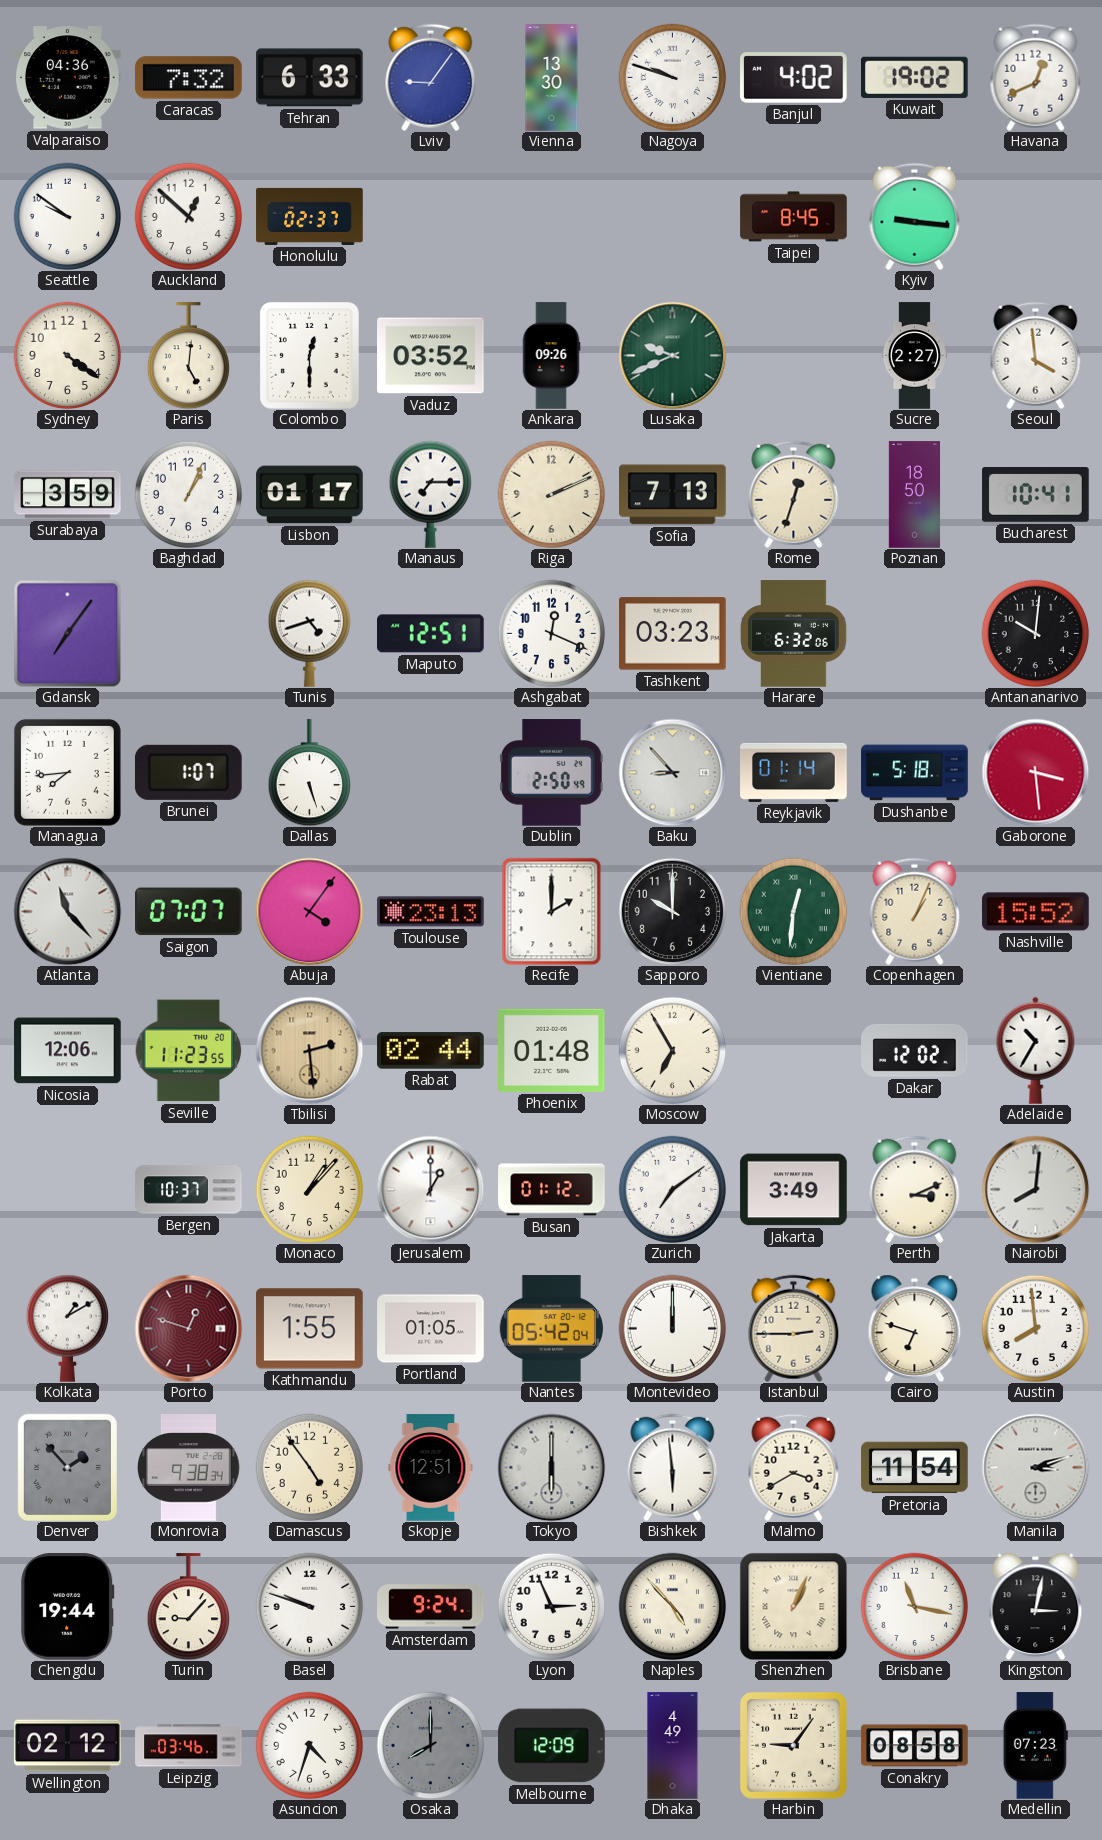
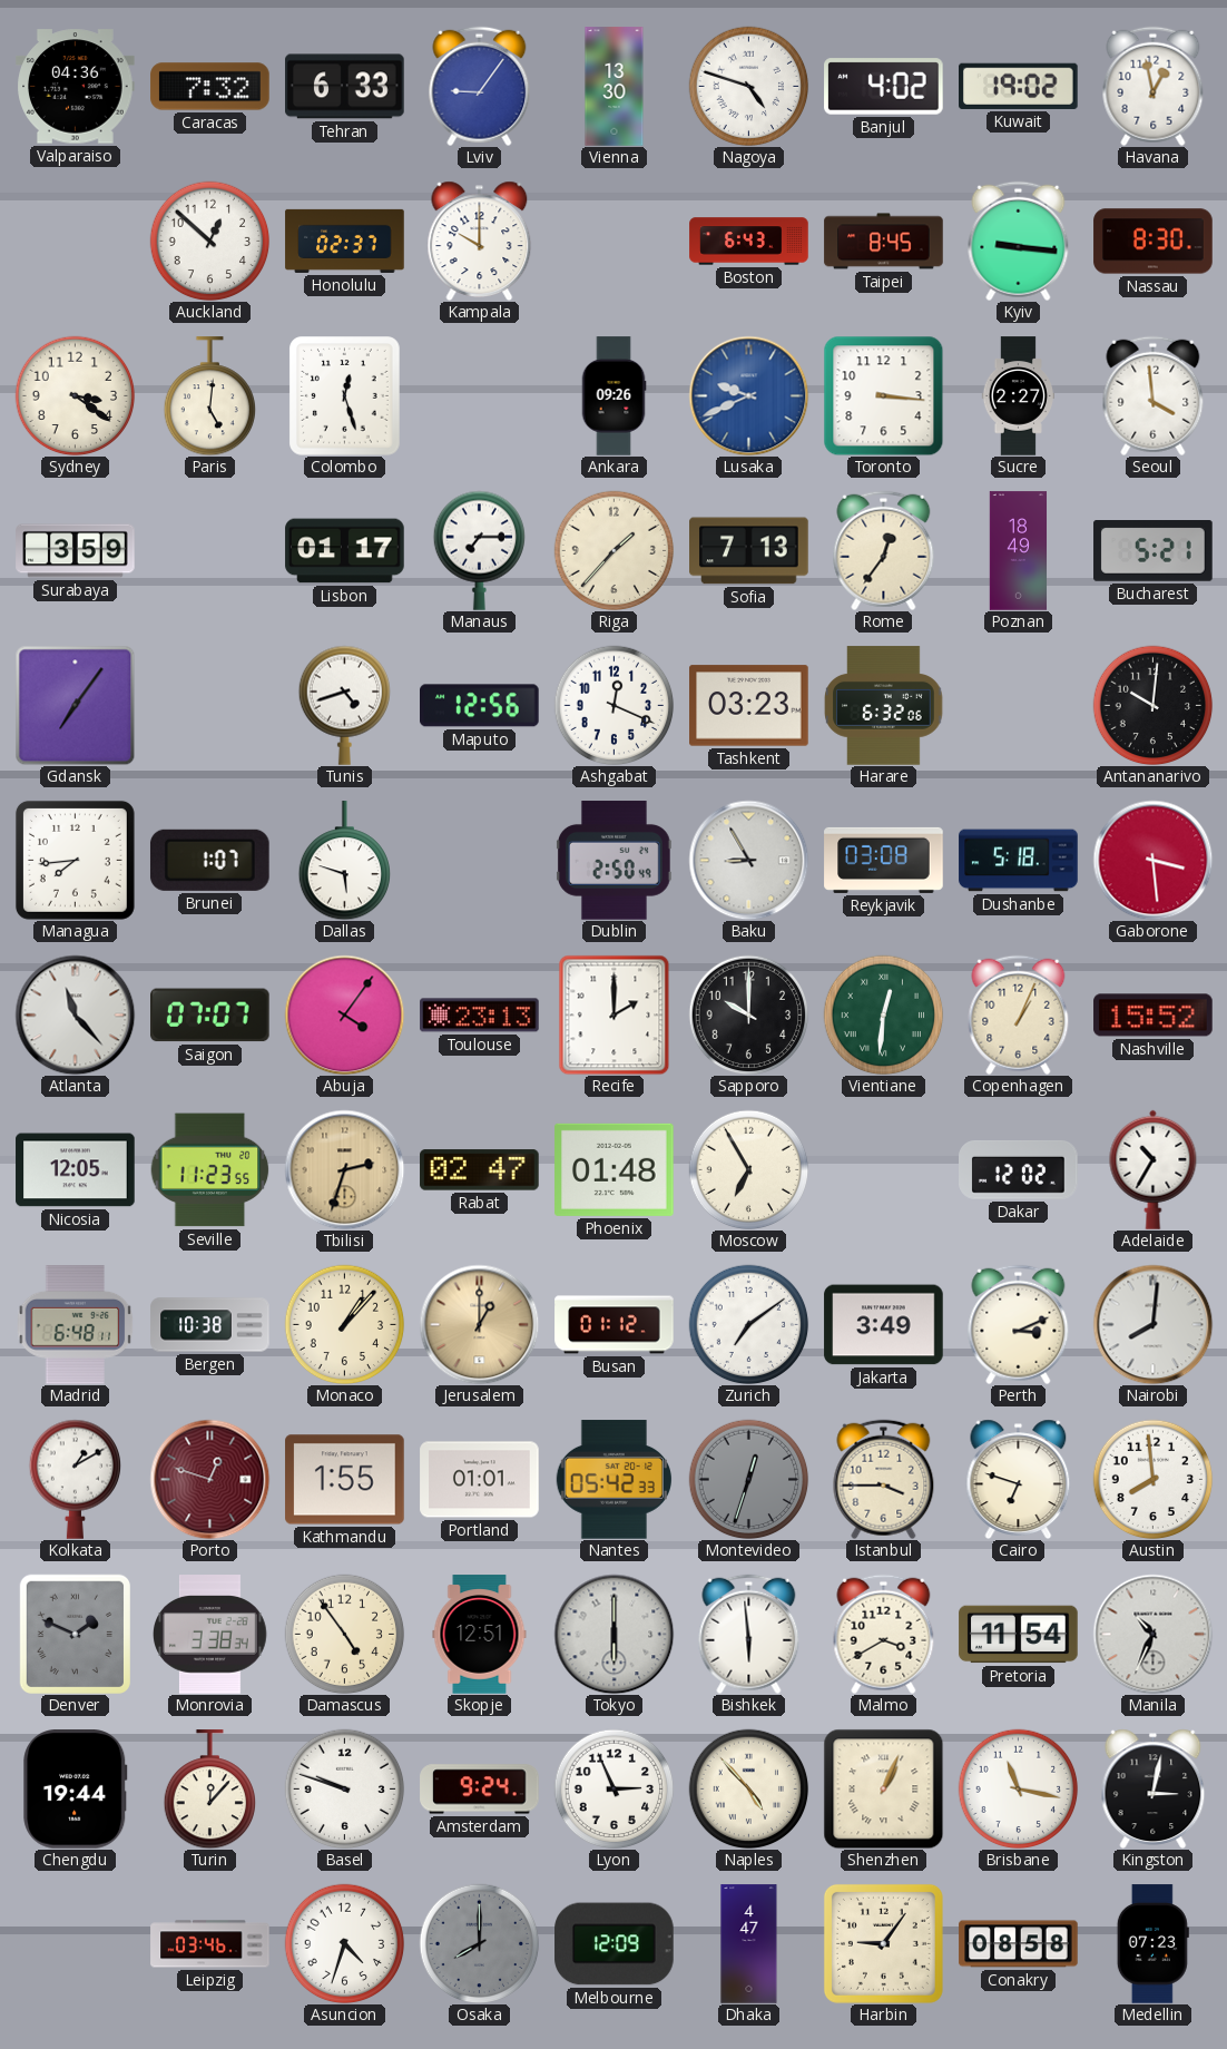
Nagoya: 9:48 -> 4:48
Havana: 12:41 -> 12:58
Seattle: 9:51 -> none
Kampala: none -> 10:00
Boston: none -> 6:43
Nassau: none -> 8:30
Sydney: 4:21 -> 3:21
Colombo: 12:30 -> 12:27
Vaduz: 03:52 -> none
Lusaka dial: green -> blue
Toronto: none -> 3:16
Baghdad: 1:04 -> none
Riga: 2:11 -> 1:37
Rome: 12:33 -> 12:36
Poznan: 18:50 -> 18:49
Bucharest: 10:41 -> 5:21
Maputo: 12:51 -> 12:56
Dallas: 5:27 -> 5:48
Baku: 8:53 -> 8:55
Reykjavik: 01:14 -> 03:08
Nicosia: 12:06 -> 12:05
Tbilisi: 2:29 -> 2:33
Rabat: 02:44 -> 02:47
Madrid: none -> 6:48
Bergen: 10:37 -> 10:38
Jerusalem dial: white -> champagne
Portland: 01:05 -> 01:01
Nantes: 05:42:04 -> 05:42:33
Montevideo: 12:00 -> 12:33
Montevideo dial: white -> grey
Istanbul: 2:45 -> 3:45
Denver: 1:53 -> 1:49
Monrovia: 9:38 -> 3:38
Manila: 3:12 -> 10:34
Turin: 9:07 -> 12:07
Wellington: 02:12 -> none
Dhaka: 4:49 -> 4:47
